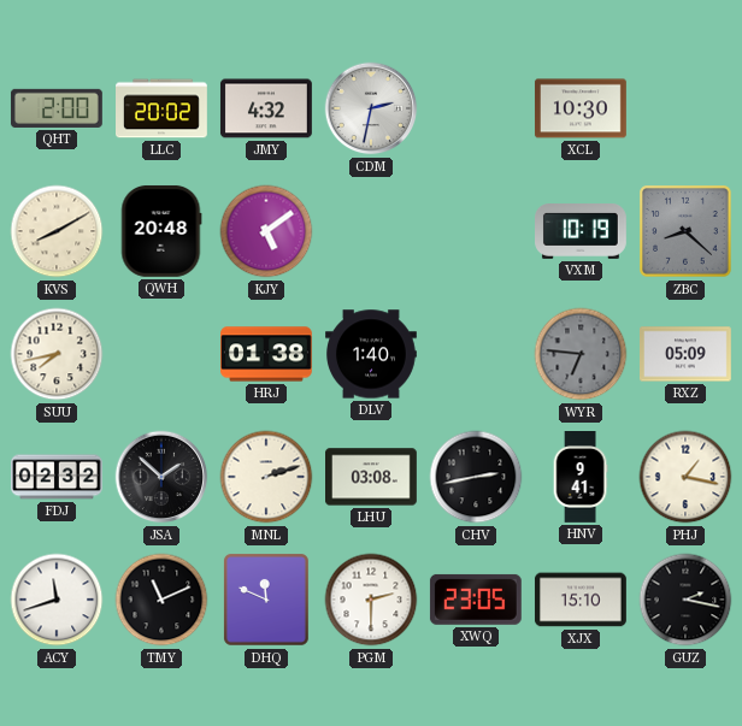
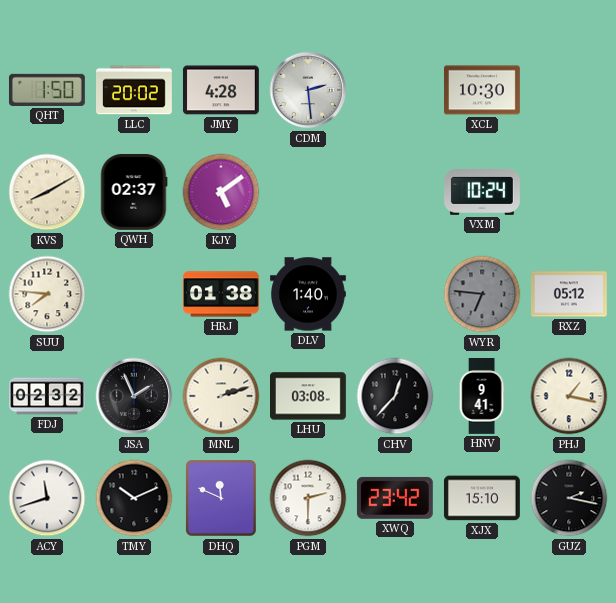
QHT: 2:00 -> 1:50
JMY: 4:32 -> 4:28
CDM: 2:32 -> 2:29
QWH: 20:48 -> 02:37
VXM: 10:19 -> 10:24
ZBC: 8:22 -> none
SUU: 7:43 -> 7:46
RXZ: 05:09 -> 05:12
JSA: 1:52 -> 1:56
CHV: 2:43 -> 12:37
TMY: 11:11 -> 10:11
XWQ: 23:05 -> 23:42
